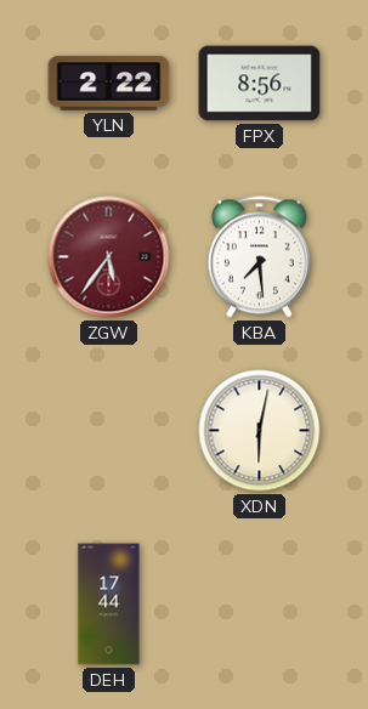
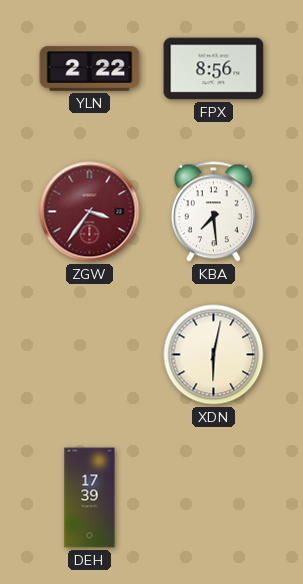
ZGW: 5:36 -> 3:36
DEH: 17:44 -> 17:39
